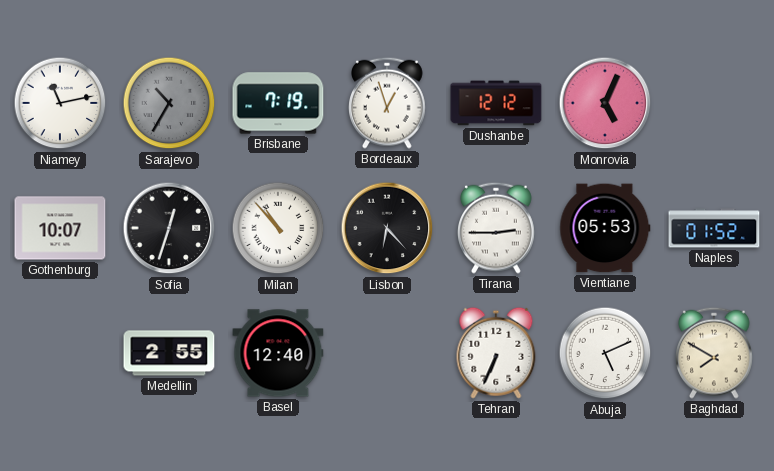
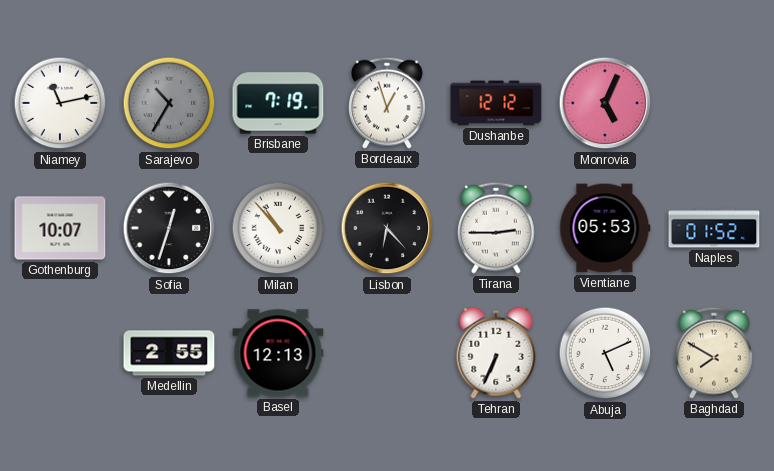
Basel: 12:40 -> 12:13
